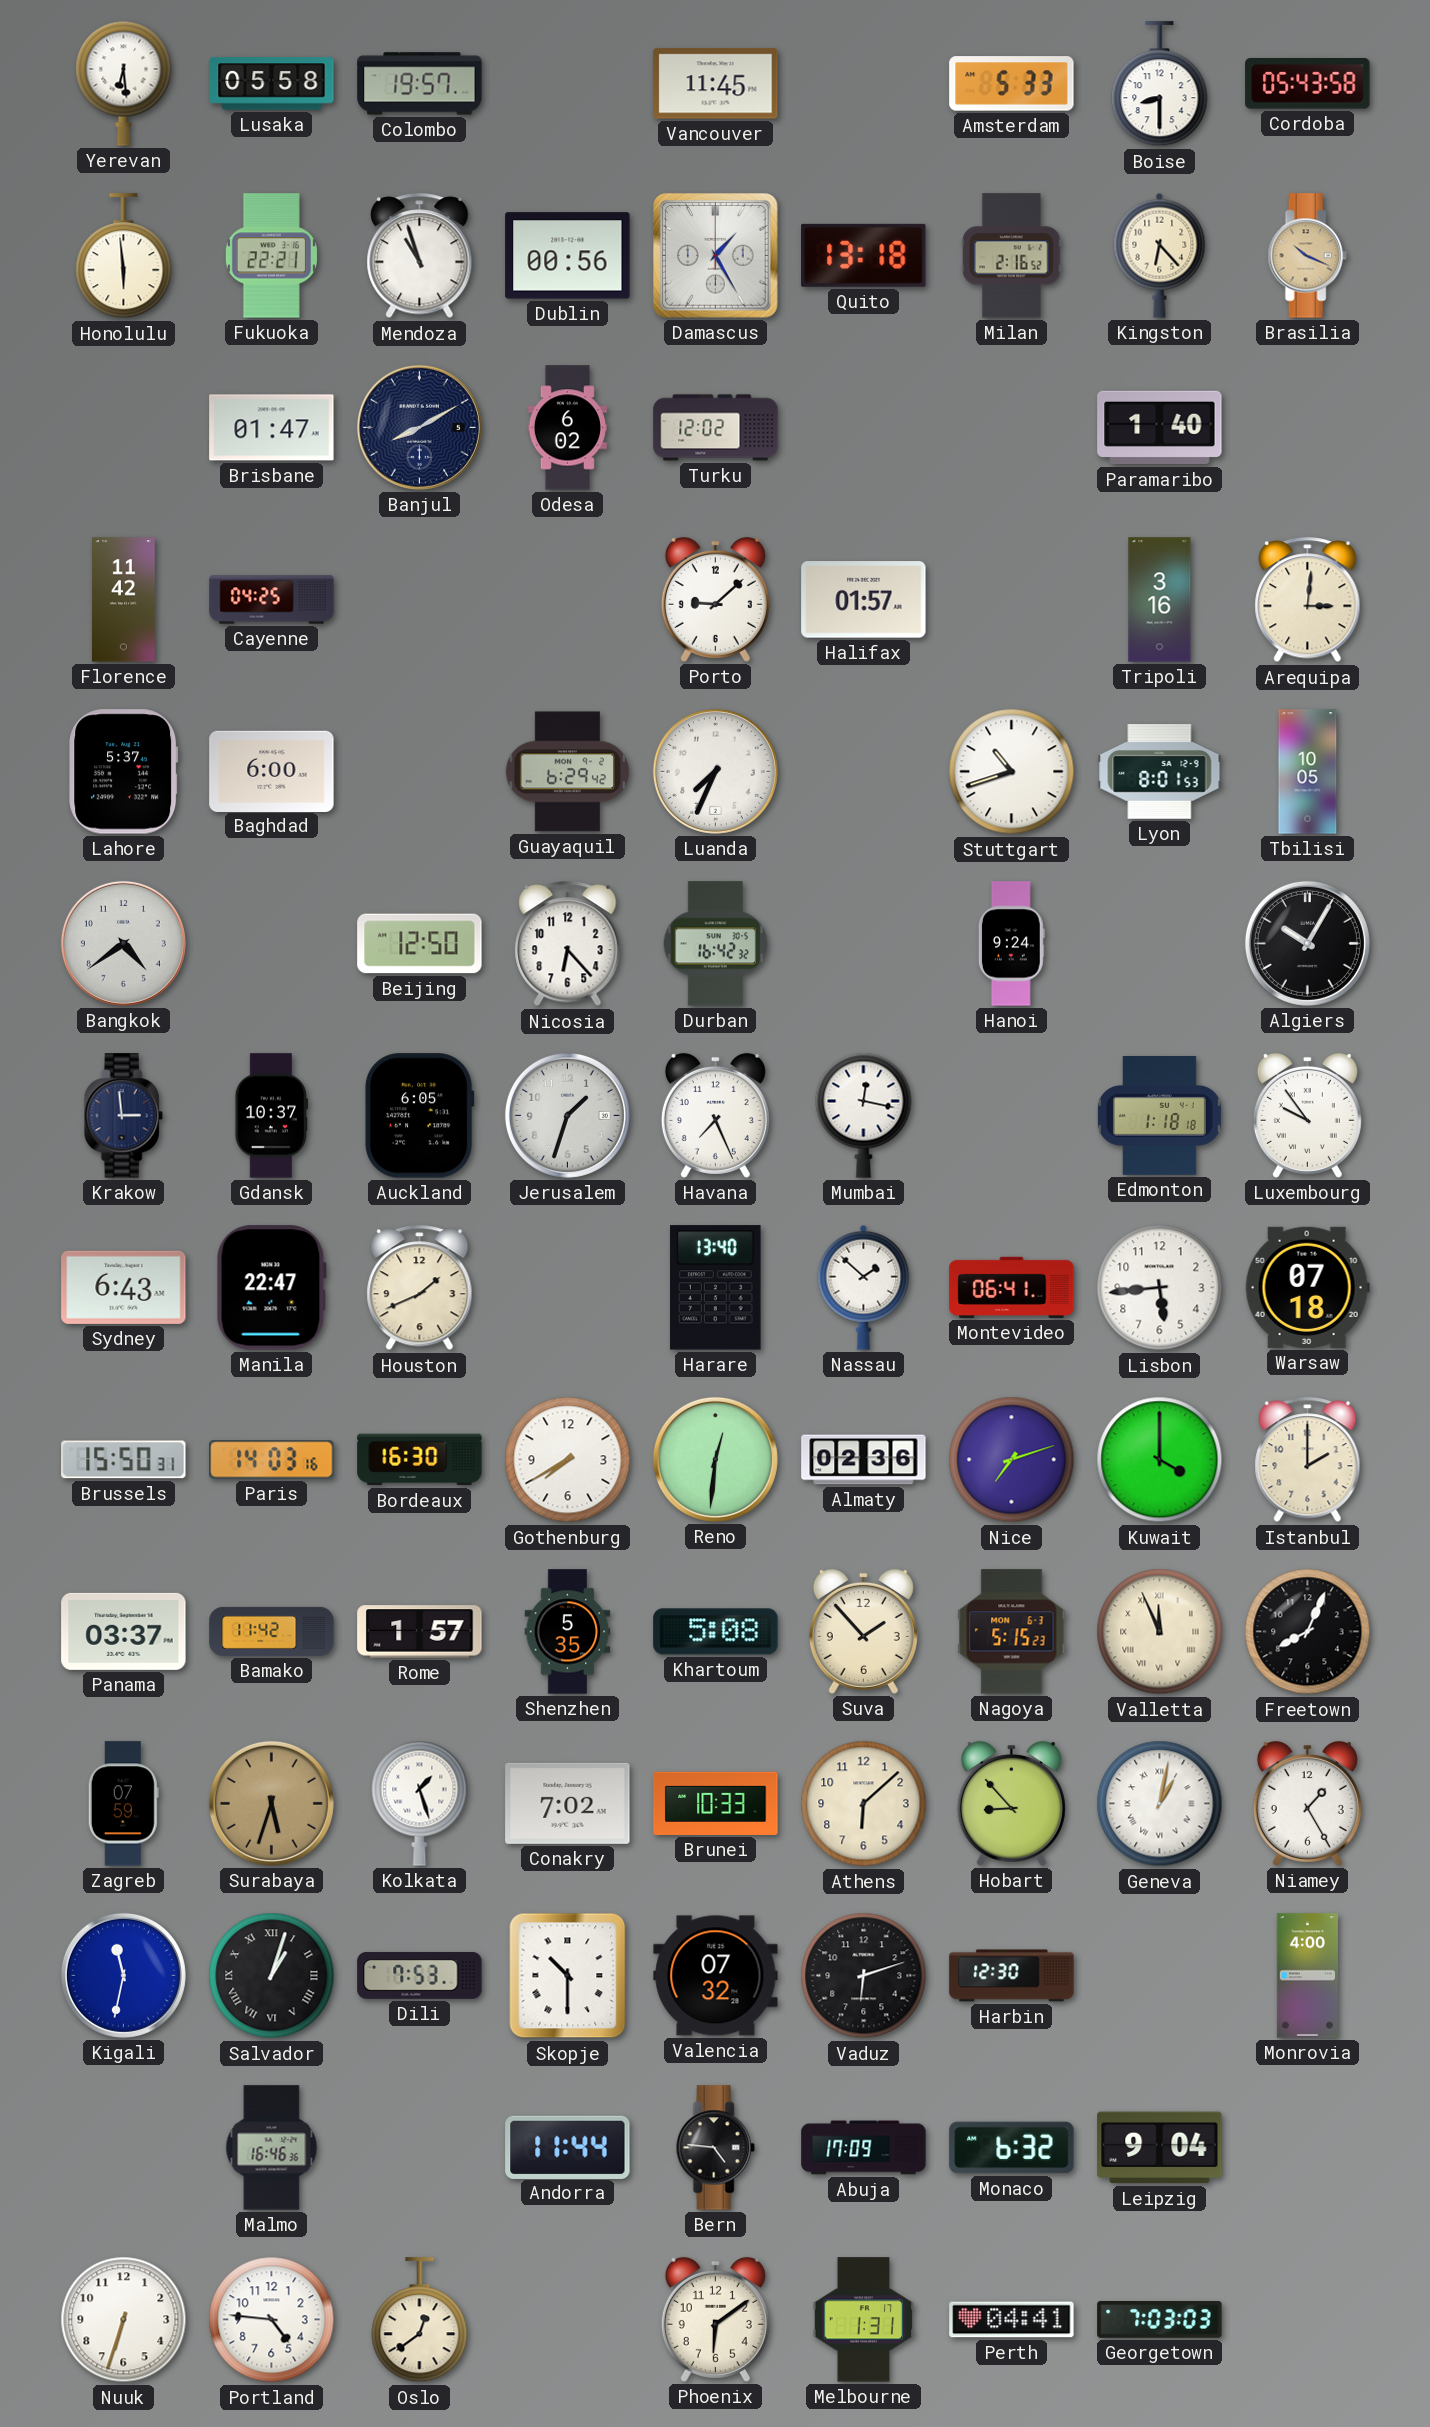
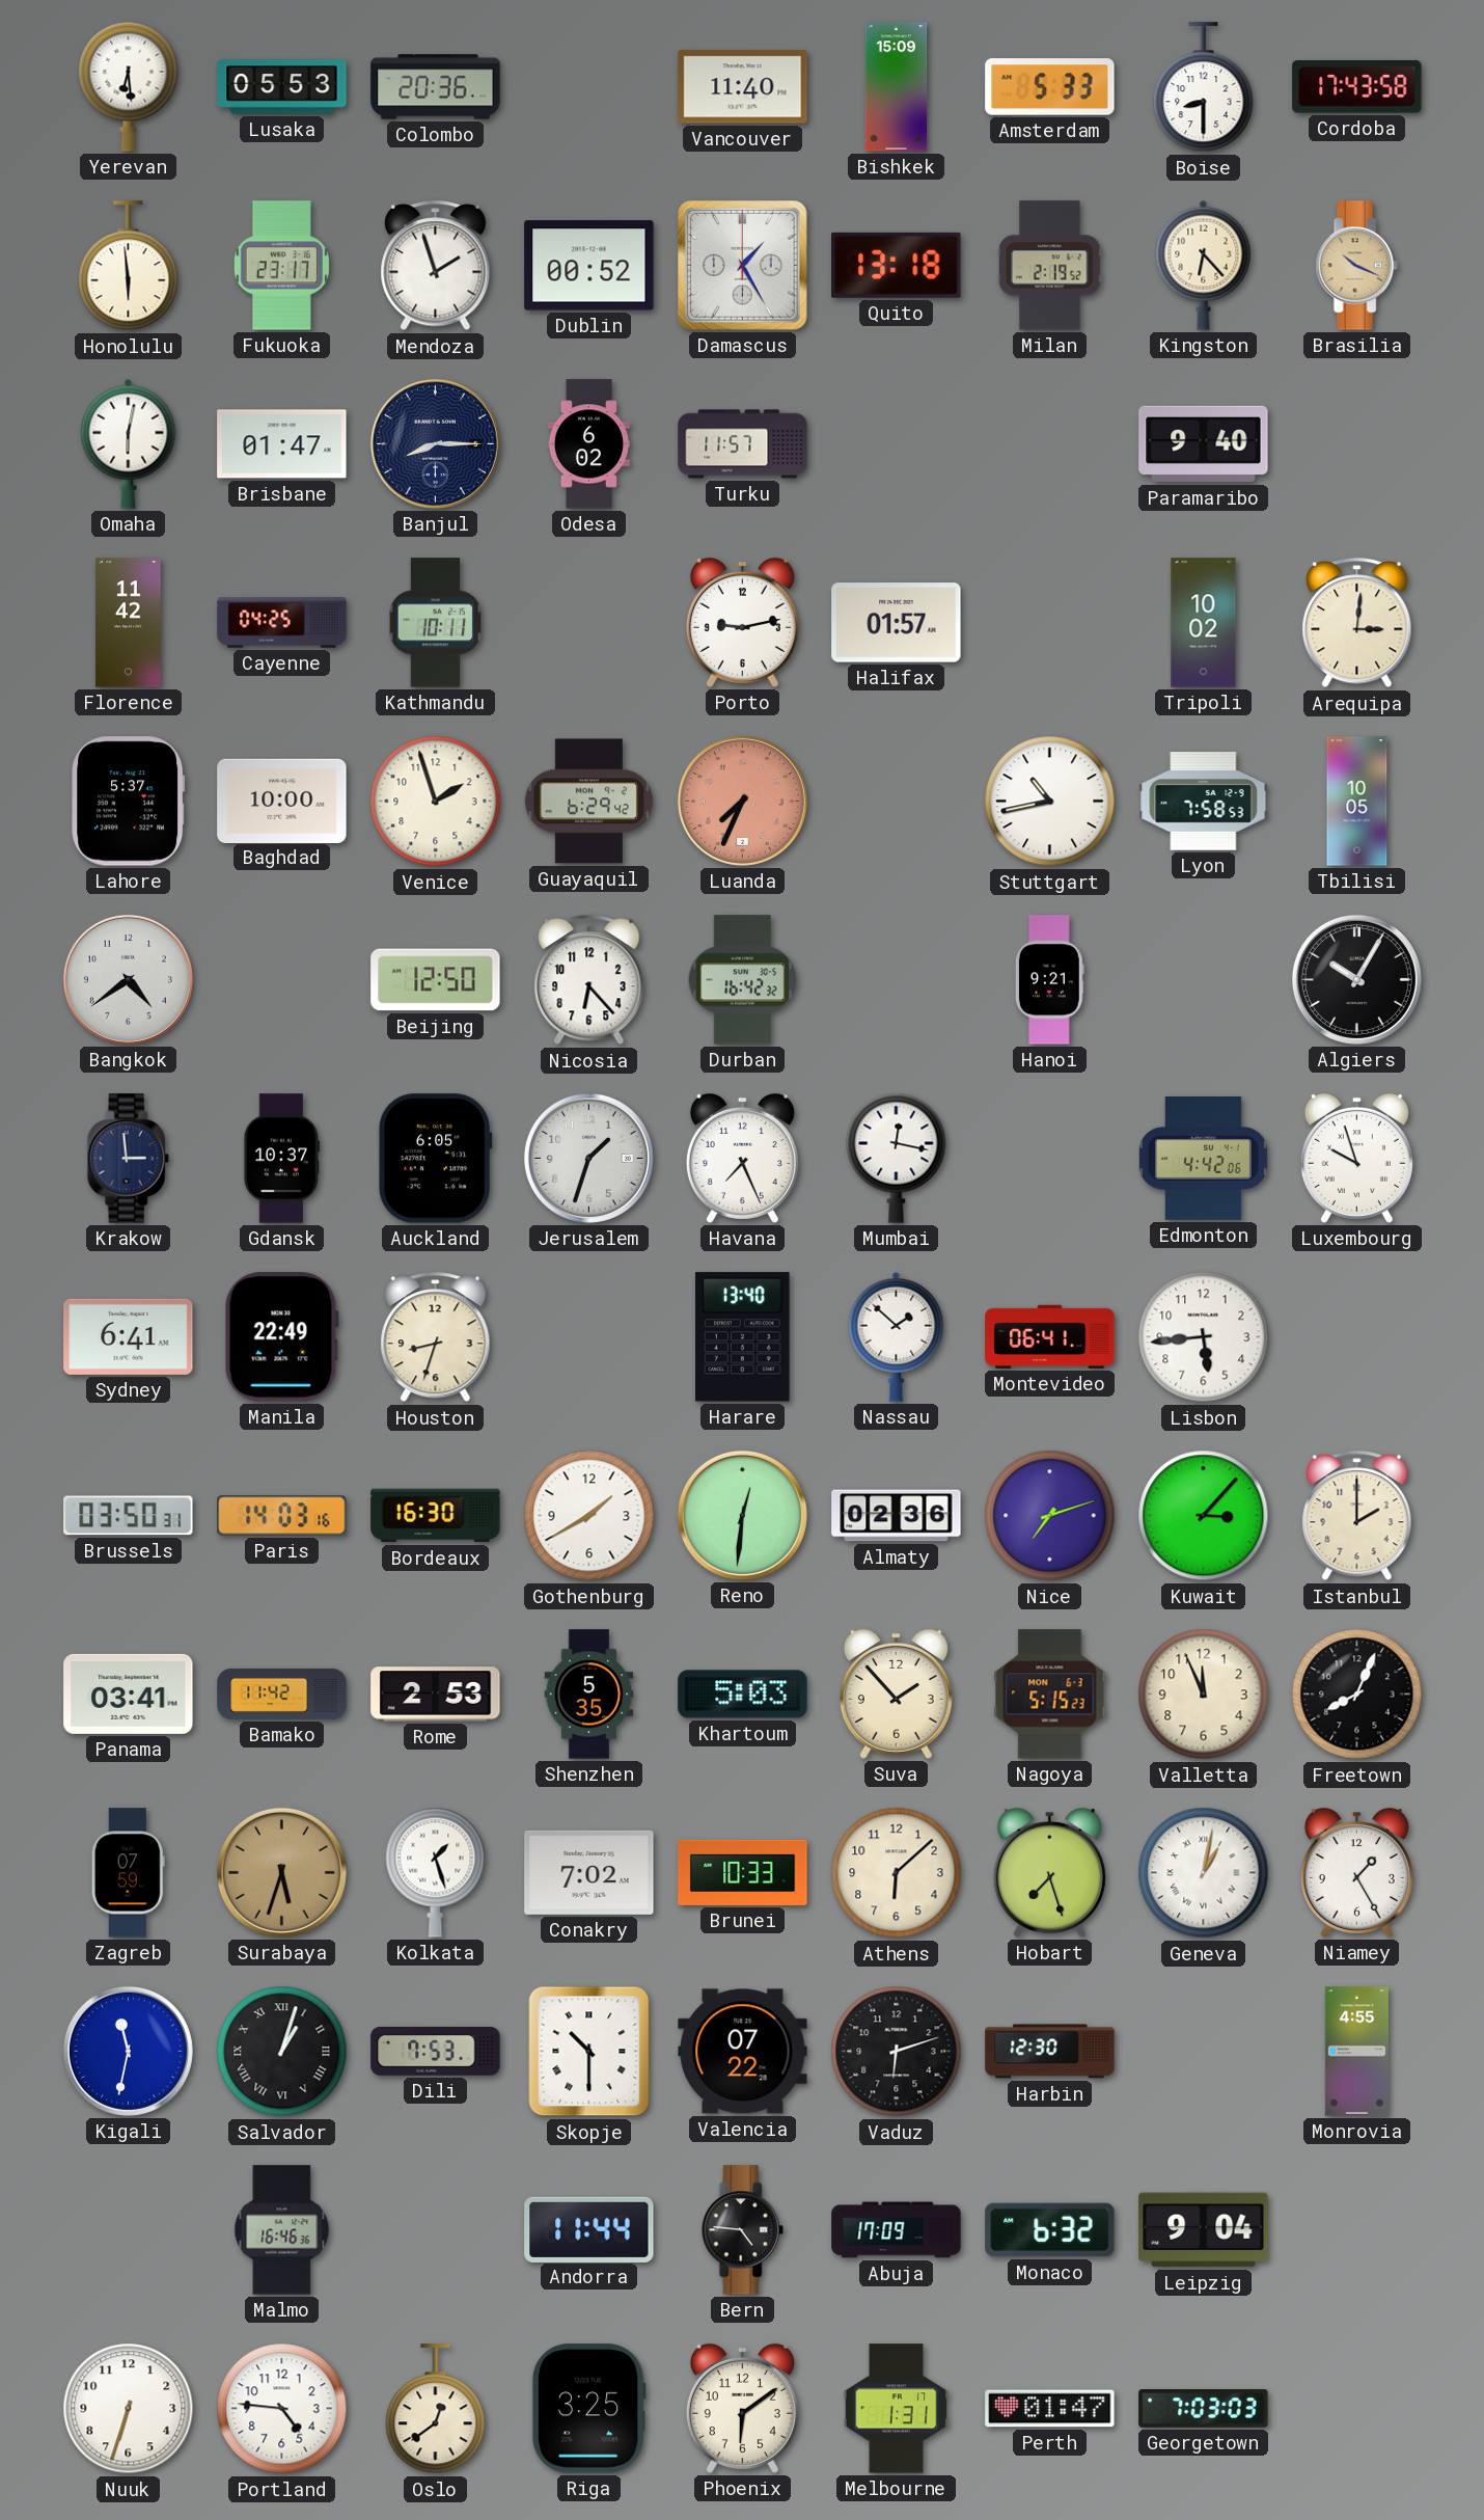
Lusaka: 05:58 -> 05:53
Colombo: 19:57 -> 20:36
Vancouver: 11:45 -> 11:40
Bishkek: none -> 15:09
Cordoba: 05:43 -> 17:43
Fukuoka: 22:21 -> 23:17
Mendoza: 10:57 -> 1:57
Dublin: 00:56 -> 00:52
Milan: 2:16 -> 2:19
Omaha: none -> 6:02
Banjul: 8:10 -> 8:15
Turku: 12:02 -> 11:57
Paramaribo: 1:40 -> 9:40
Kathmandu: none -> 10:11
Porto: 9:08 -> 9:13
Tripoli: 3:16 -> 10:02
Baghdad: 6:00 -> 10:00
Venice: none -> 1:57
Luanda dial: white -> salmon
Stuttgart: 10:42 -> 10:43
Lyon: 8:01 -> 7:58
Hanoi: 9:24 -> 9:21
Edmonton: 1:18 -> 4:42
Luxembourg: 9:54 -> 9:57
Sydney: 6:43 -> 6:41
Manila: 22:47 -> 22:49
Houston: 1:41 -> 8:33
Warsaw: 07:18 -> none
Brussels: 15:50 -> 03:50
Gothenburg: 7:40 -> 1:40
Kuwait: 4:00 -> 3:07
Panama: 03:37 -> 03:41
Rome: 1:57 -> 2:53
Khartoum: 5:08 -> 5:03
Valletta numerals: Roman -> Arabic
Hobart: 8:53 -> 7:27
Valencia: 07:32 -> 07:22
Monrovia: 4:00 -> 4:55
Riga: none -> 3:25
Perth: 04:41 -> 01:47
